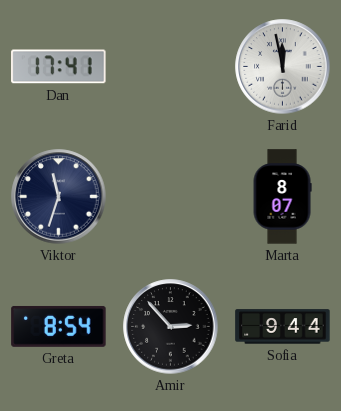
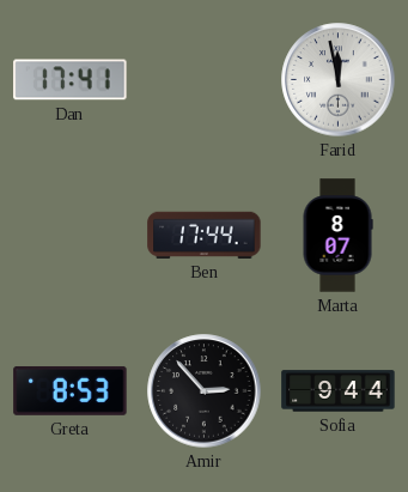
Viktor: 11:33 -> none
Ben: none -> 17:44
Greta: 8:54 -> 8:53
